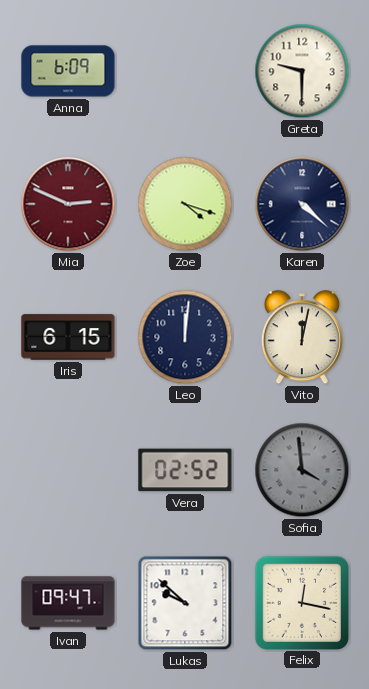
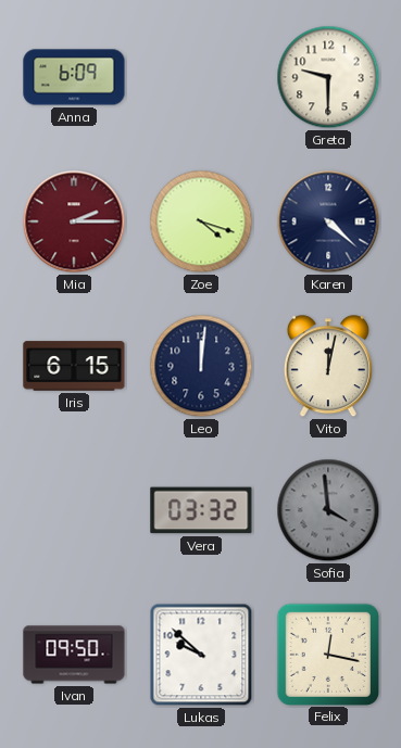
Mia: 2:49 -> 2:15
Vera: 02:52 -> 03:32
Ivan: 09:47 -> 09:50
